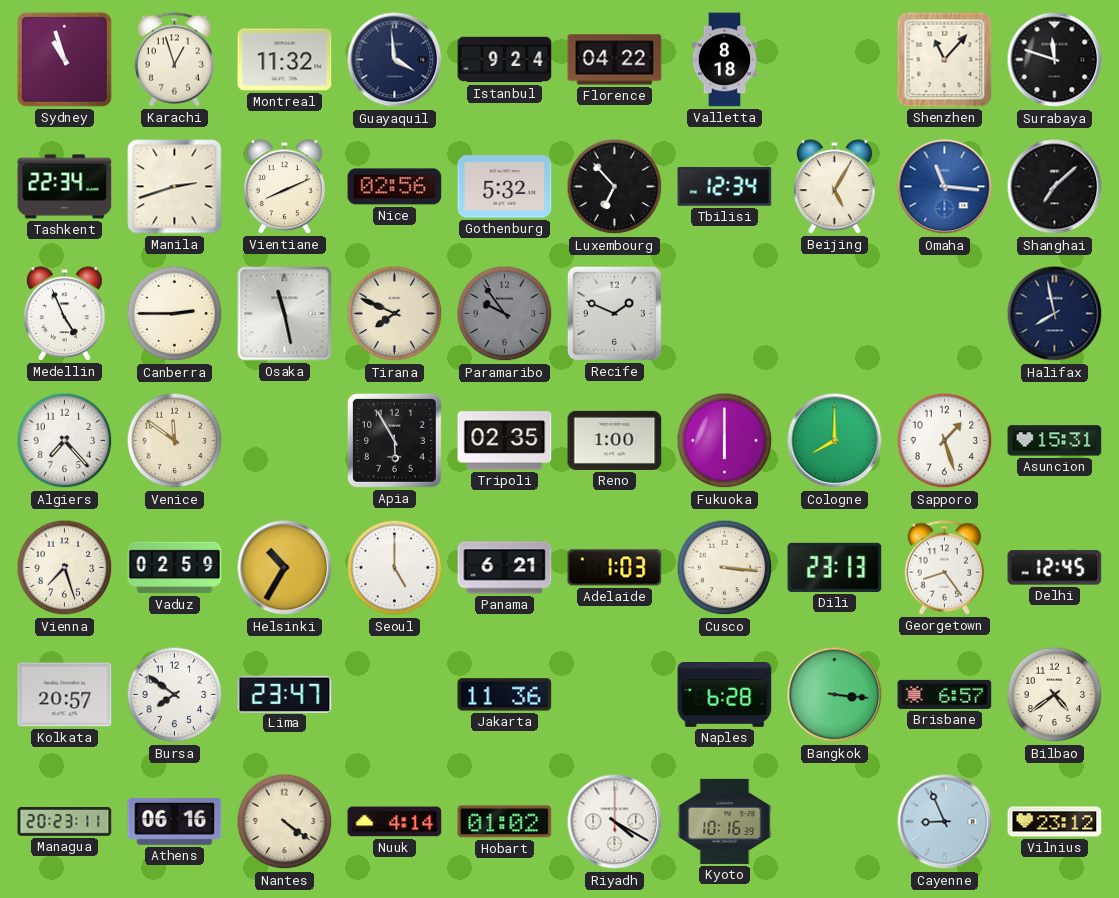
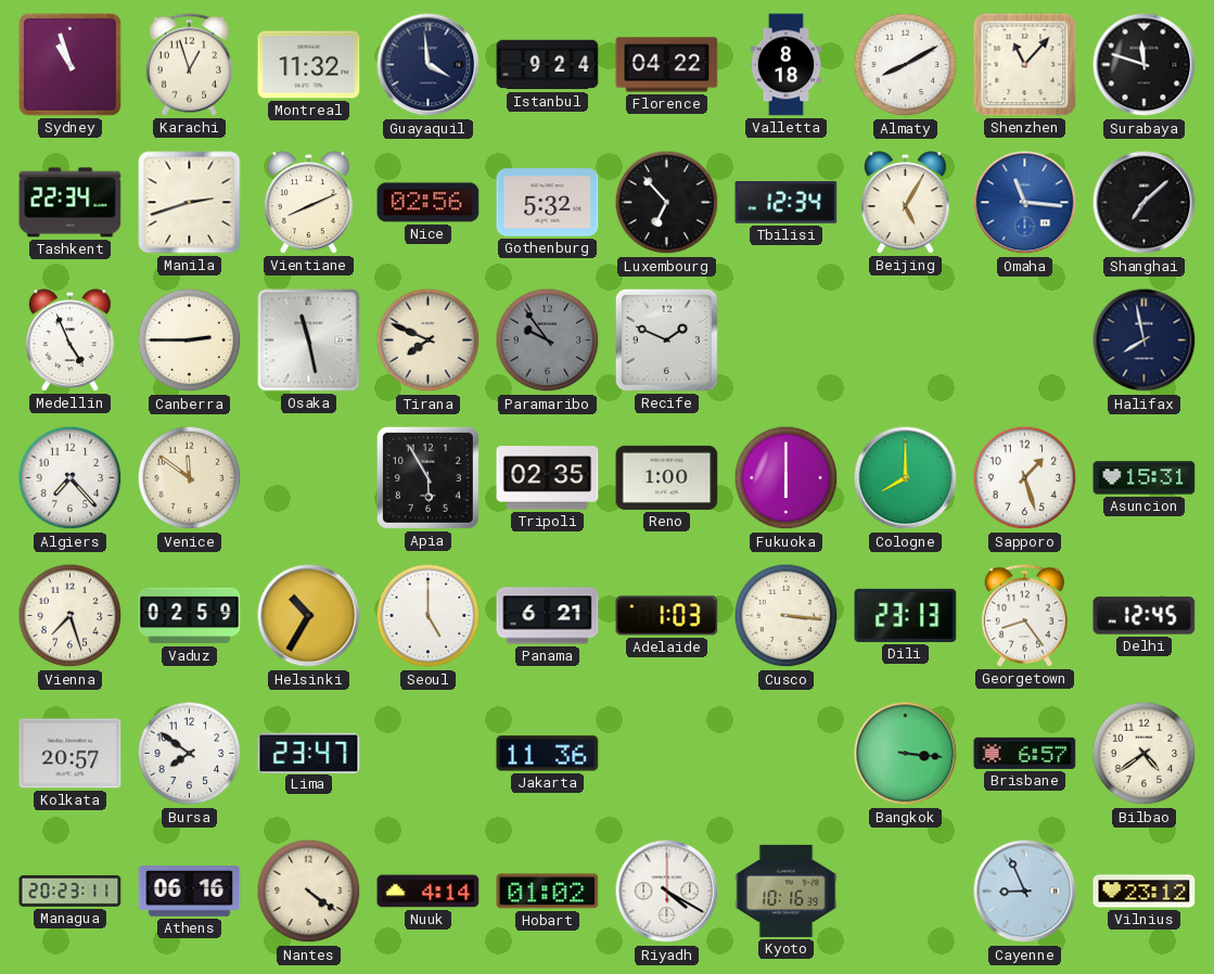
Almaty: none -> 8:10
Naples: 6:28 -> none
